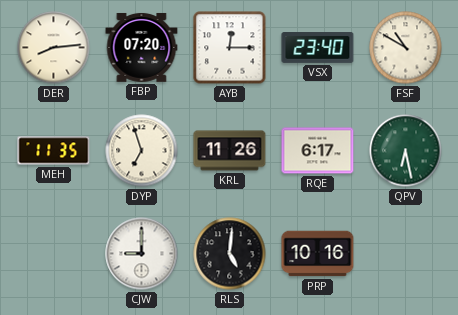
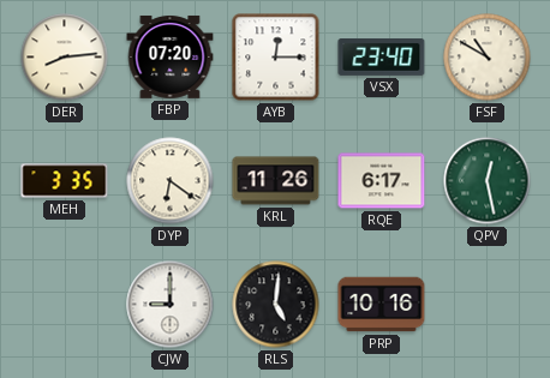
MEH: 11:35 -> 3:35
DYP: 6:57 -> 6:21
QPV: 6:28 -> 12:28
